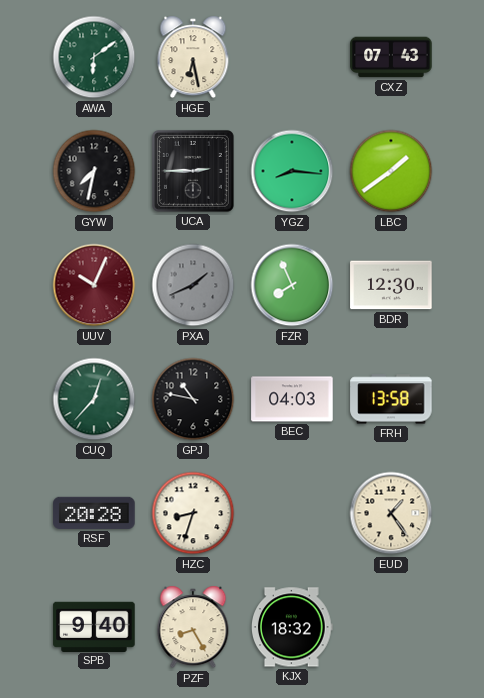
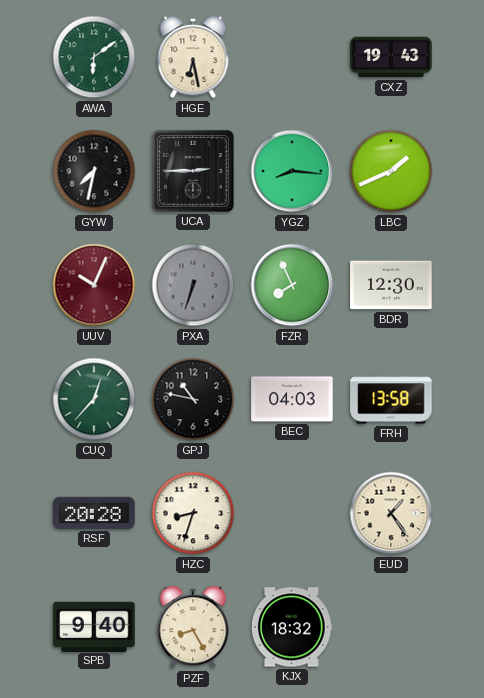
CXZ: 07:43 -> 19:43
LBC: 1:39 -> 1:41
PXA: 1:41 -> 6:33
